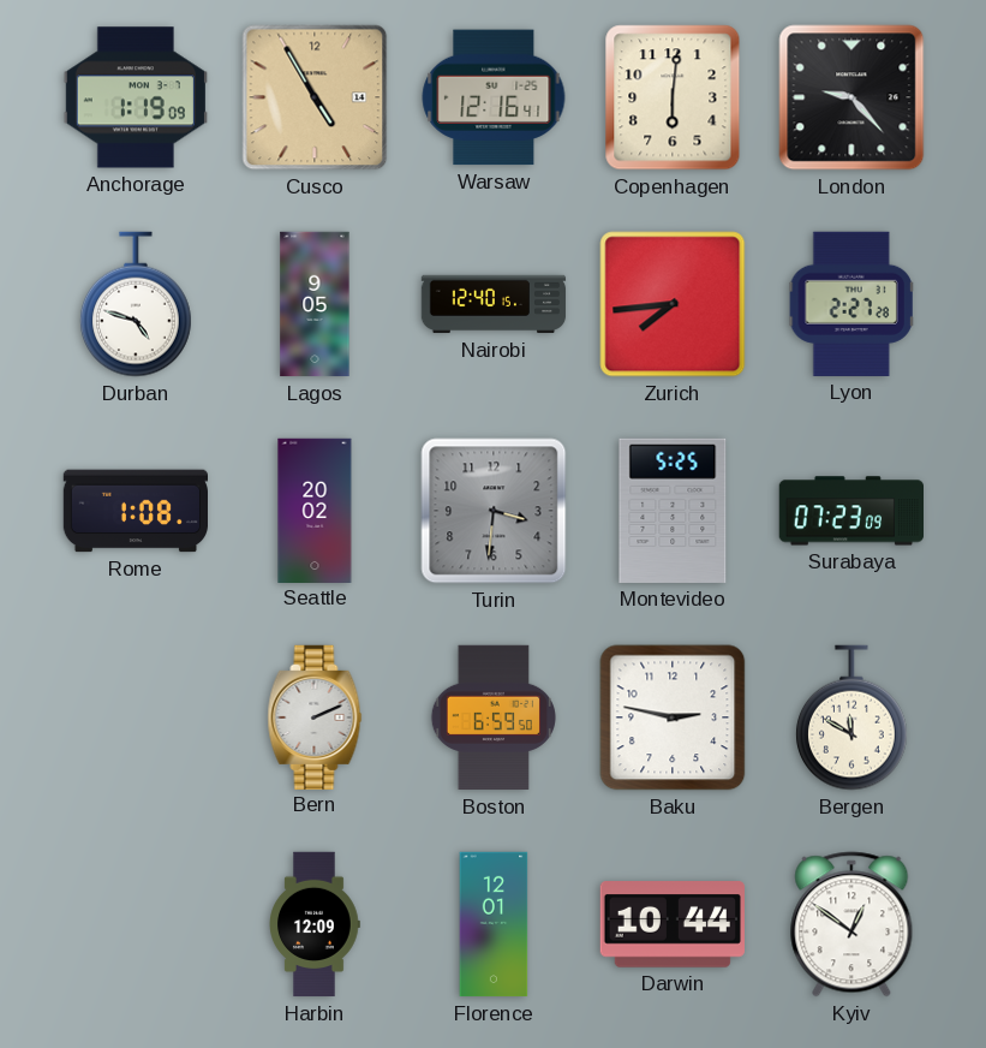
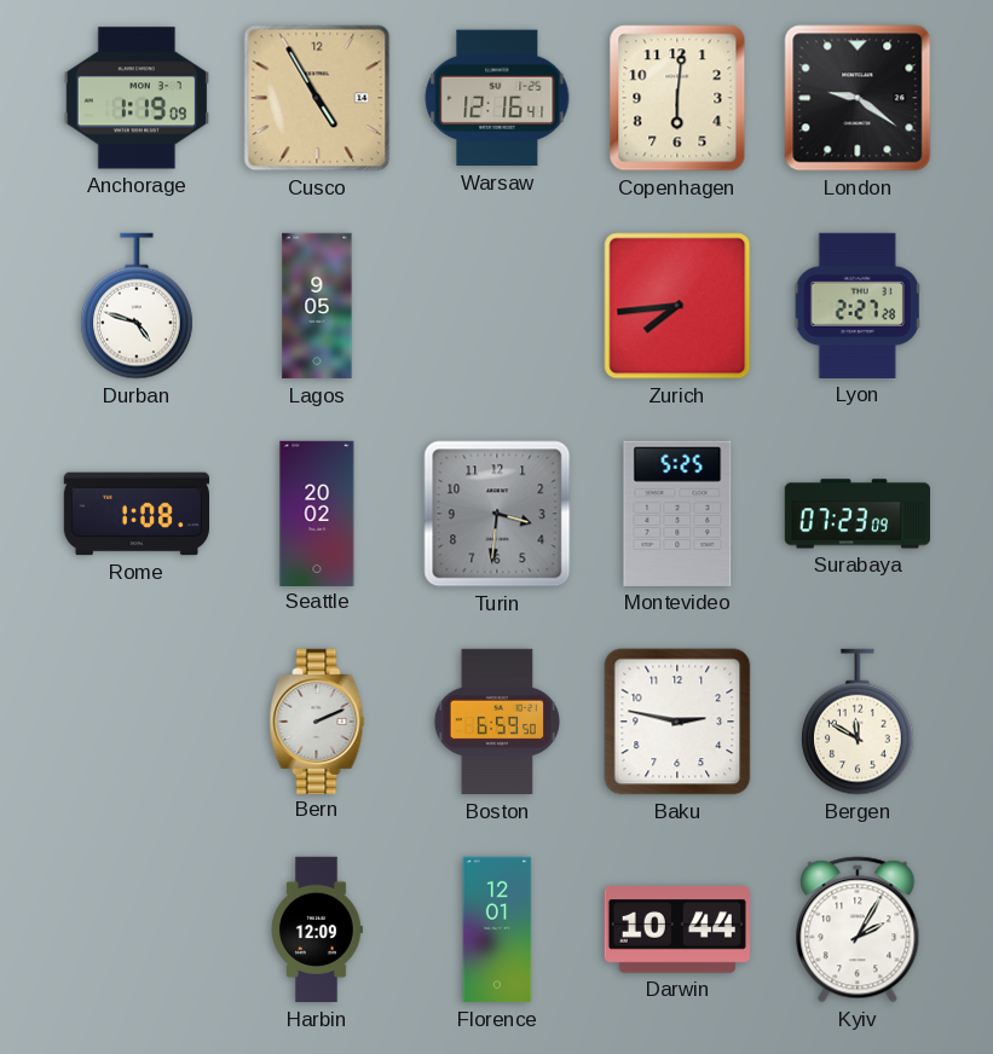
London: 9:23 -> 9:21
Nairobi: 12:40 -> none
Kyiv: 12:51 -> 2:05
